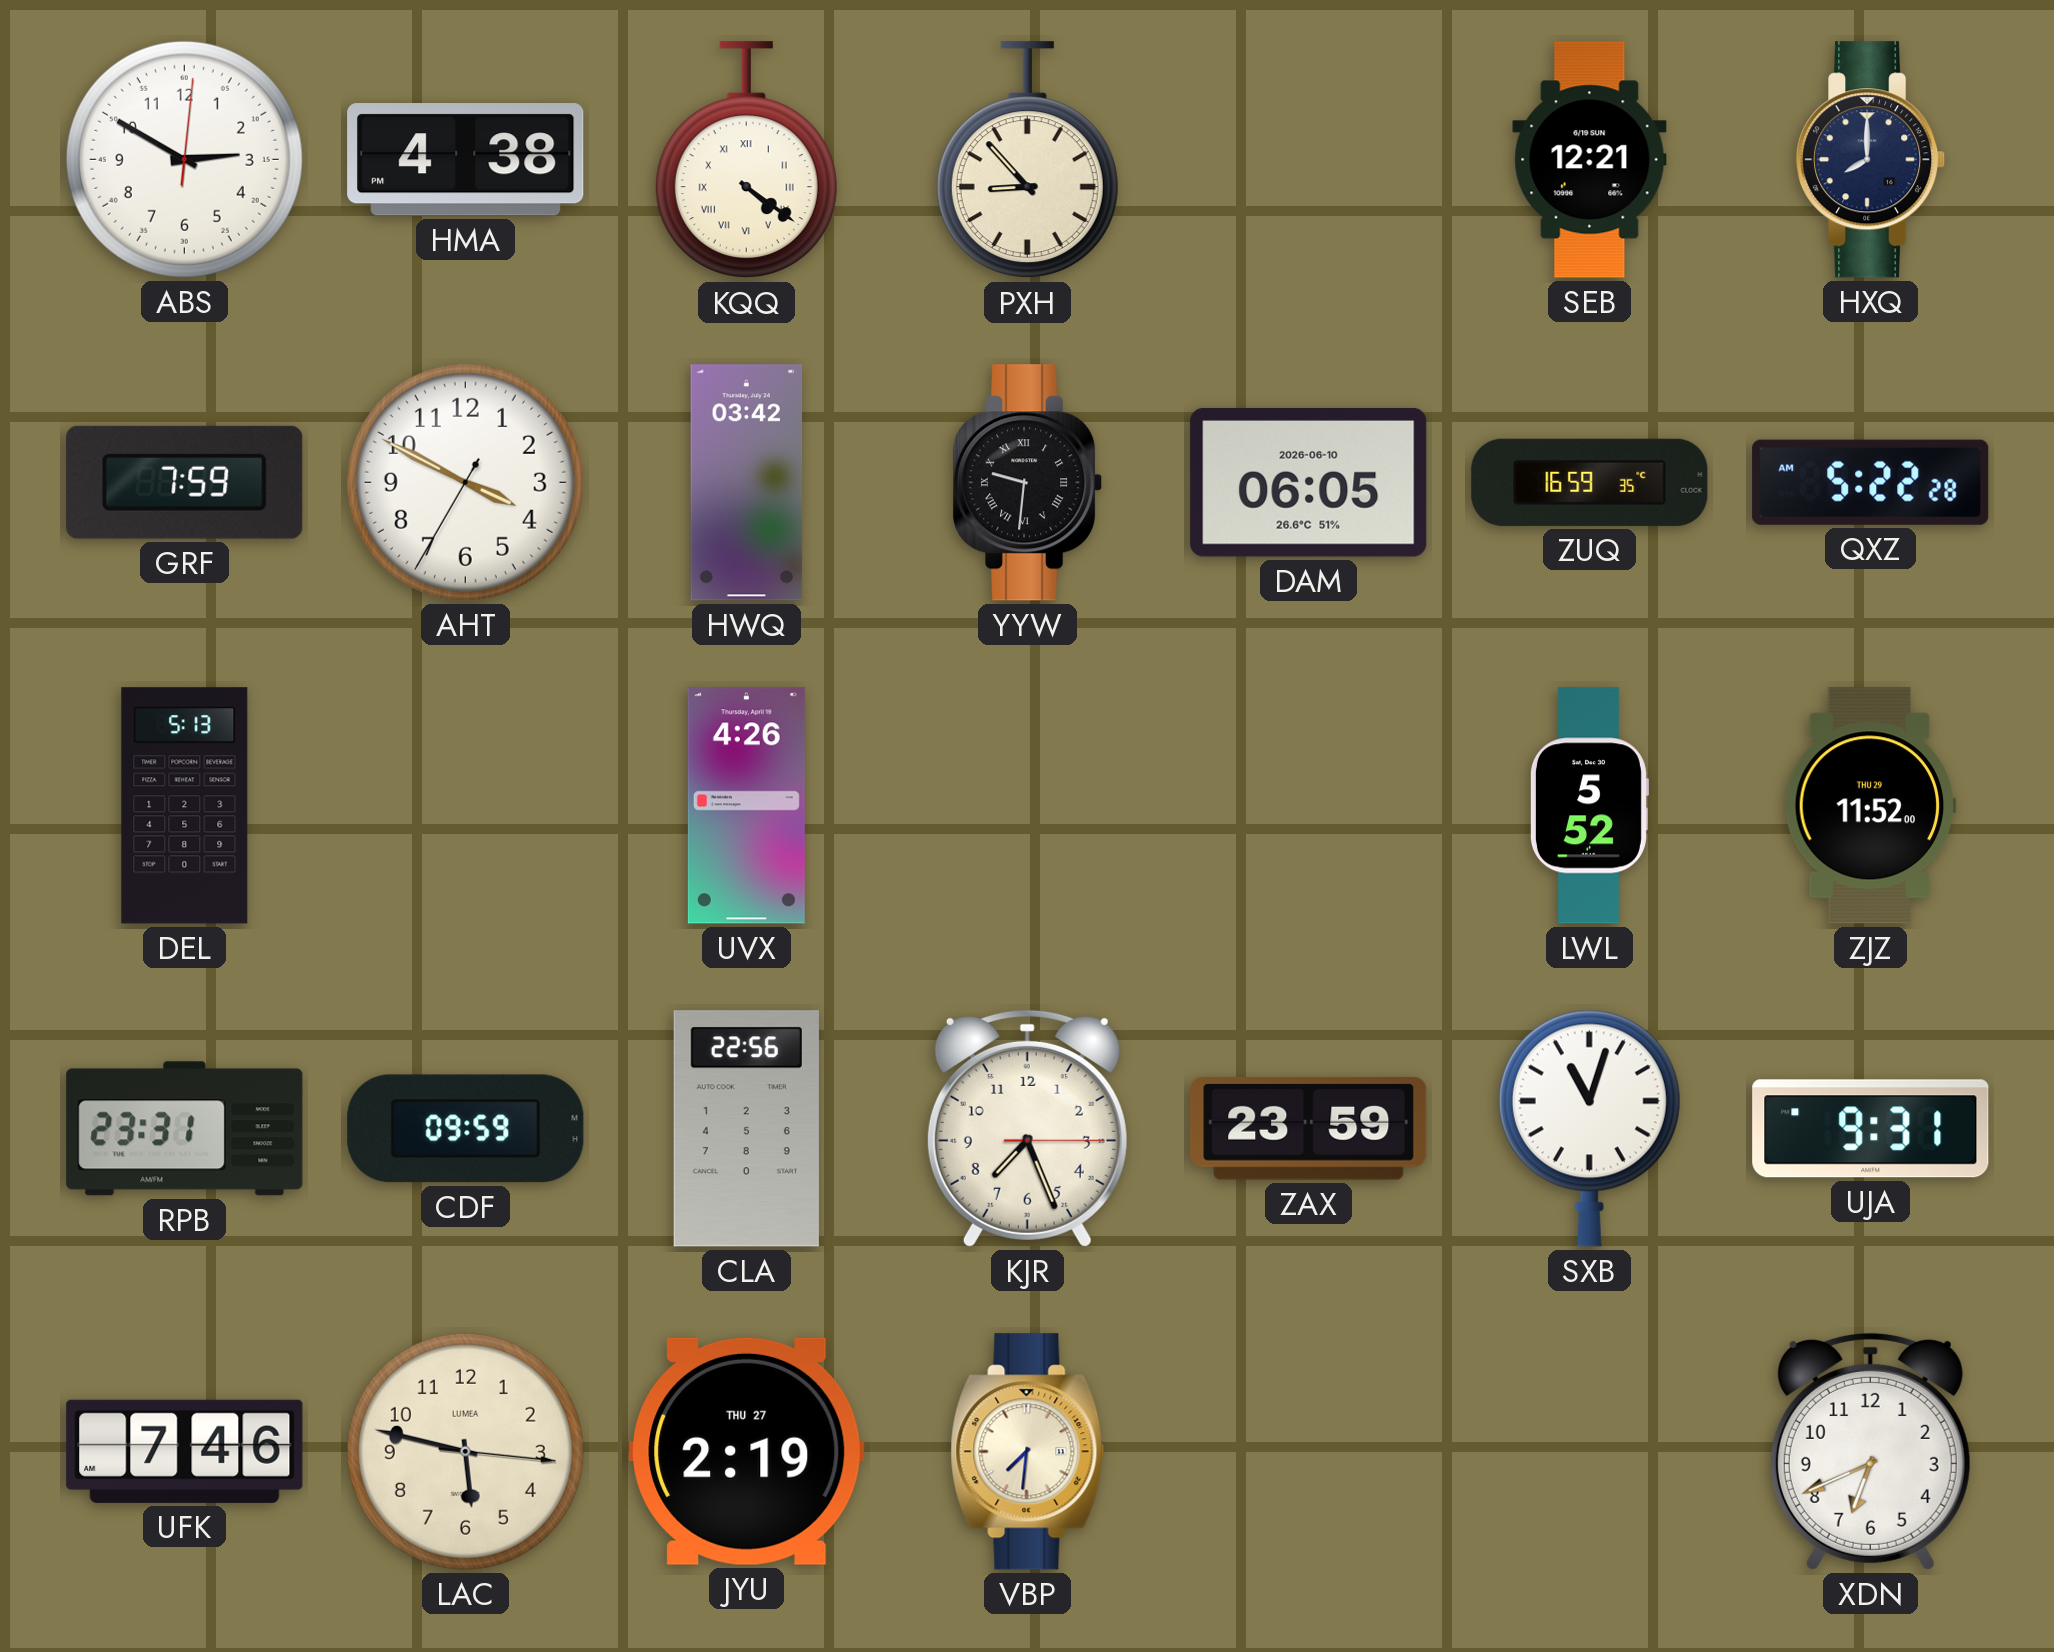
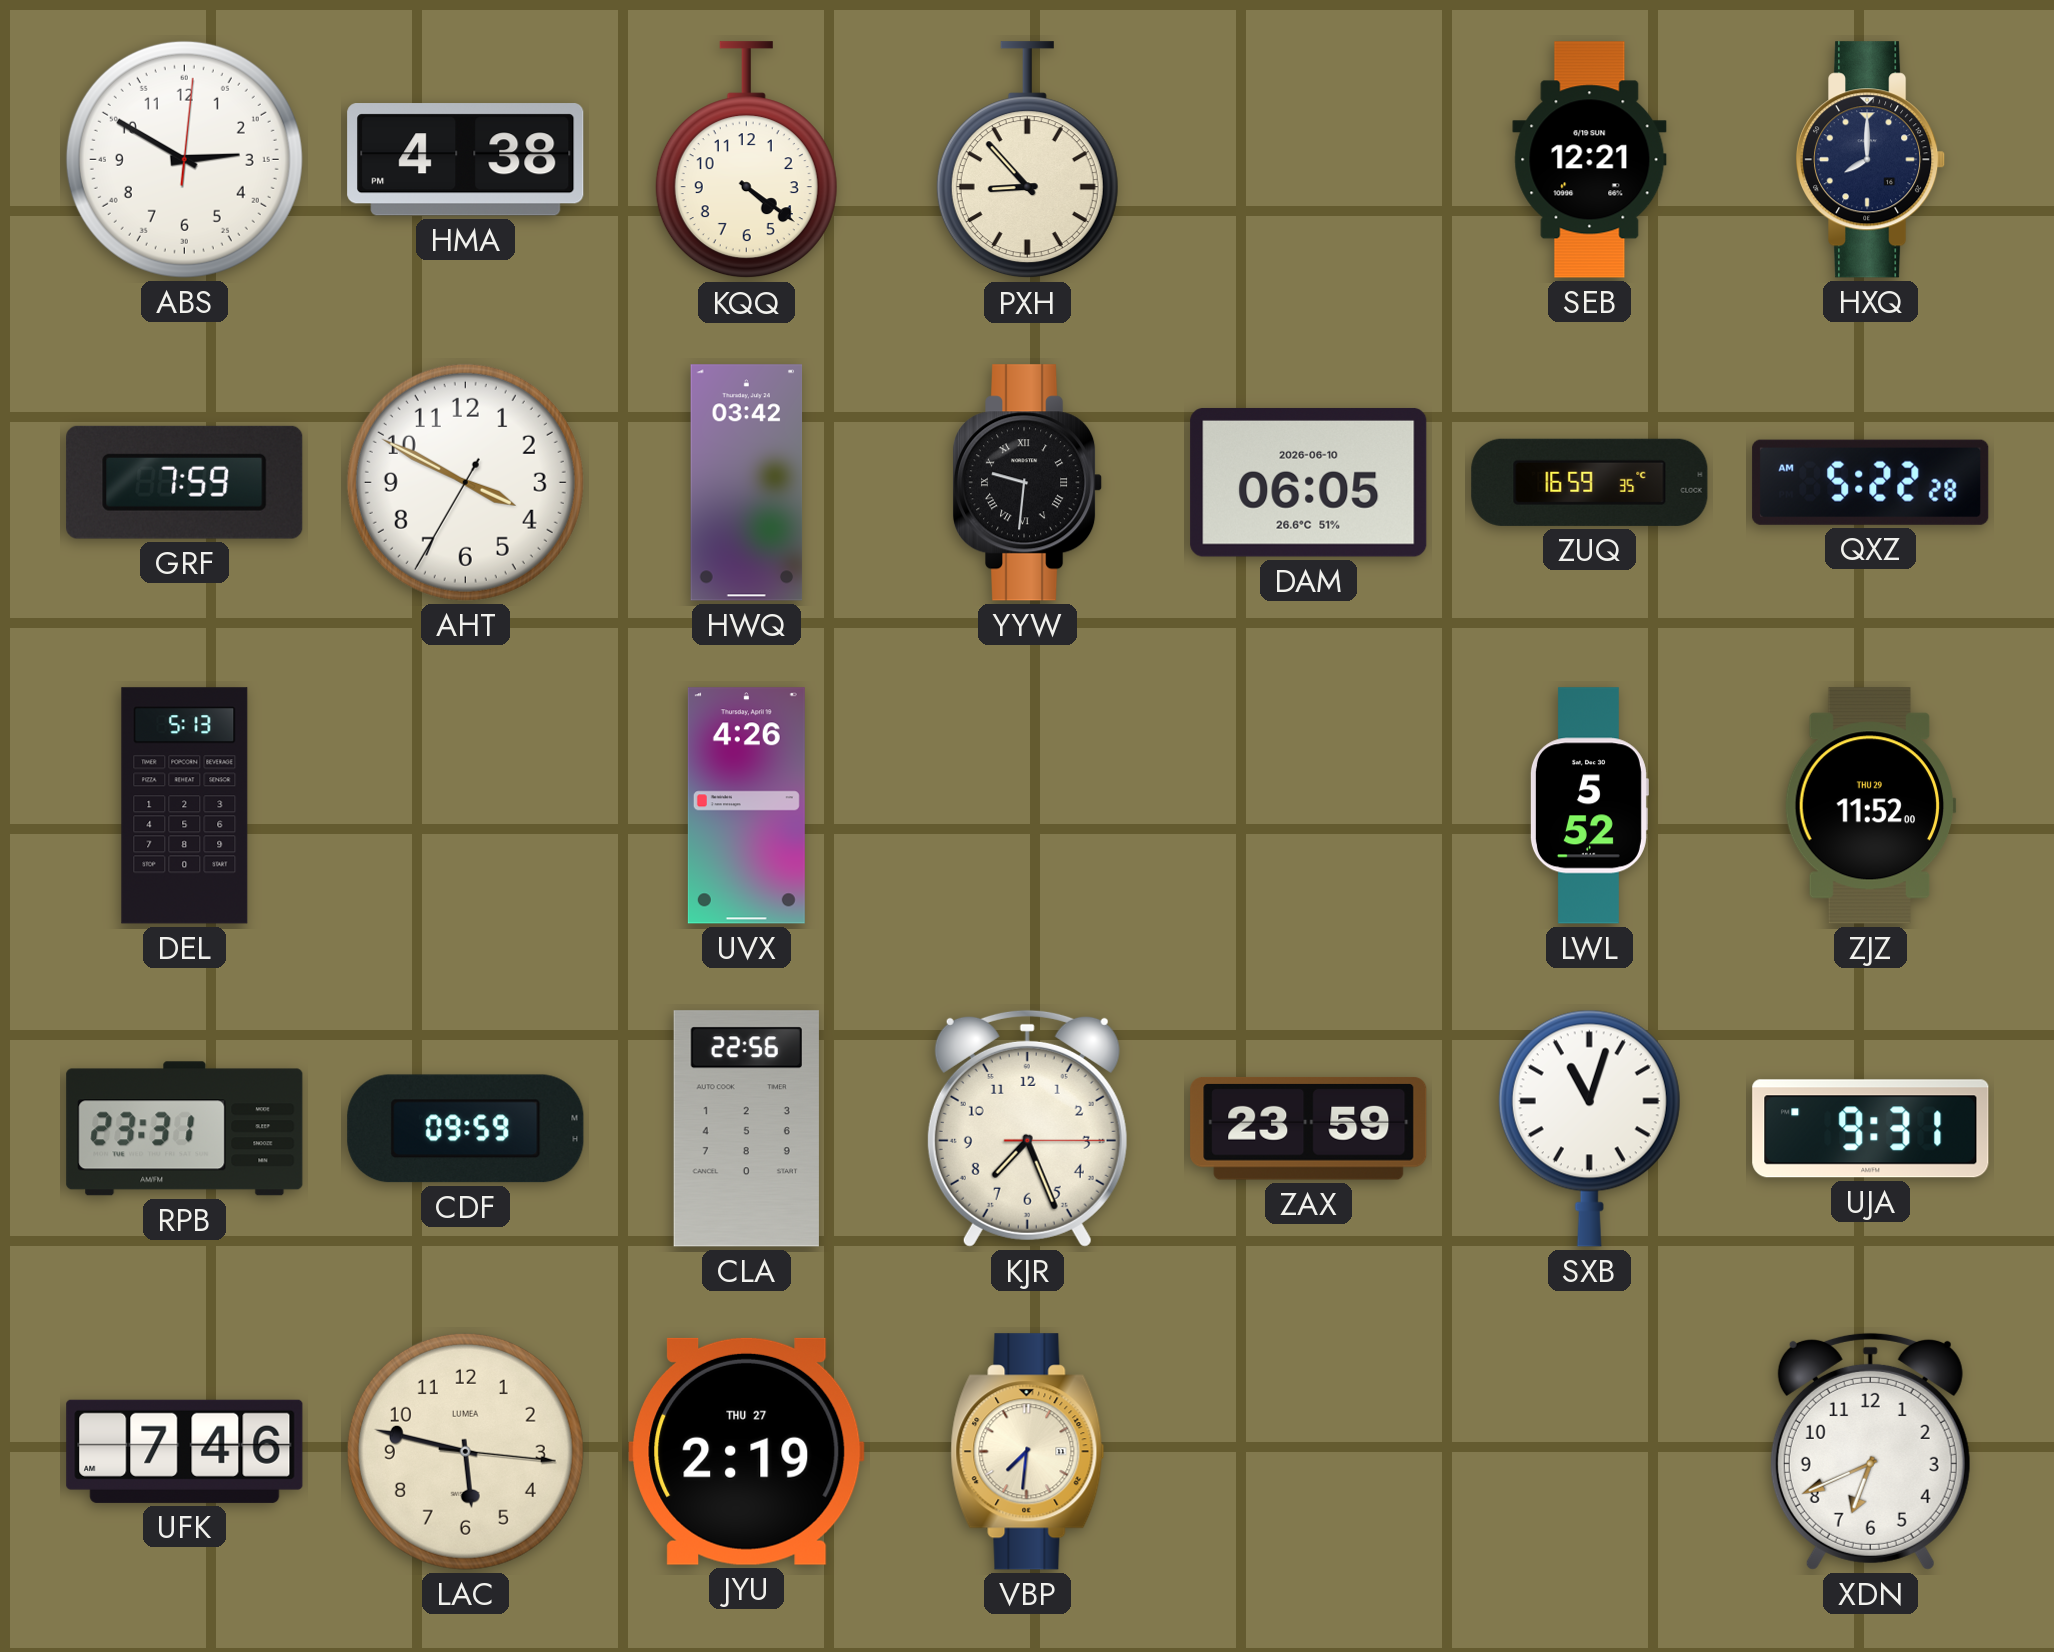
KQQ numerals: Roman -> Arabic
